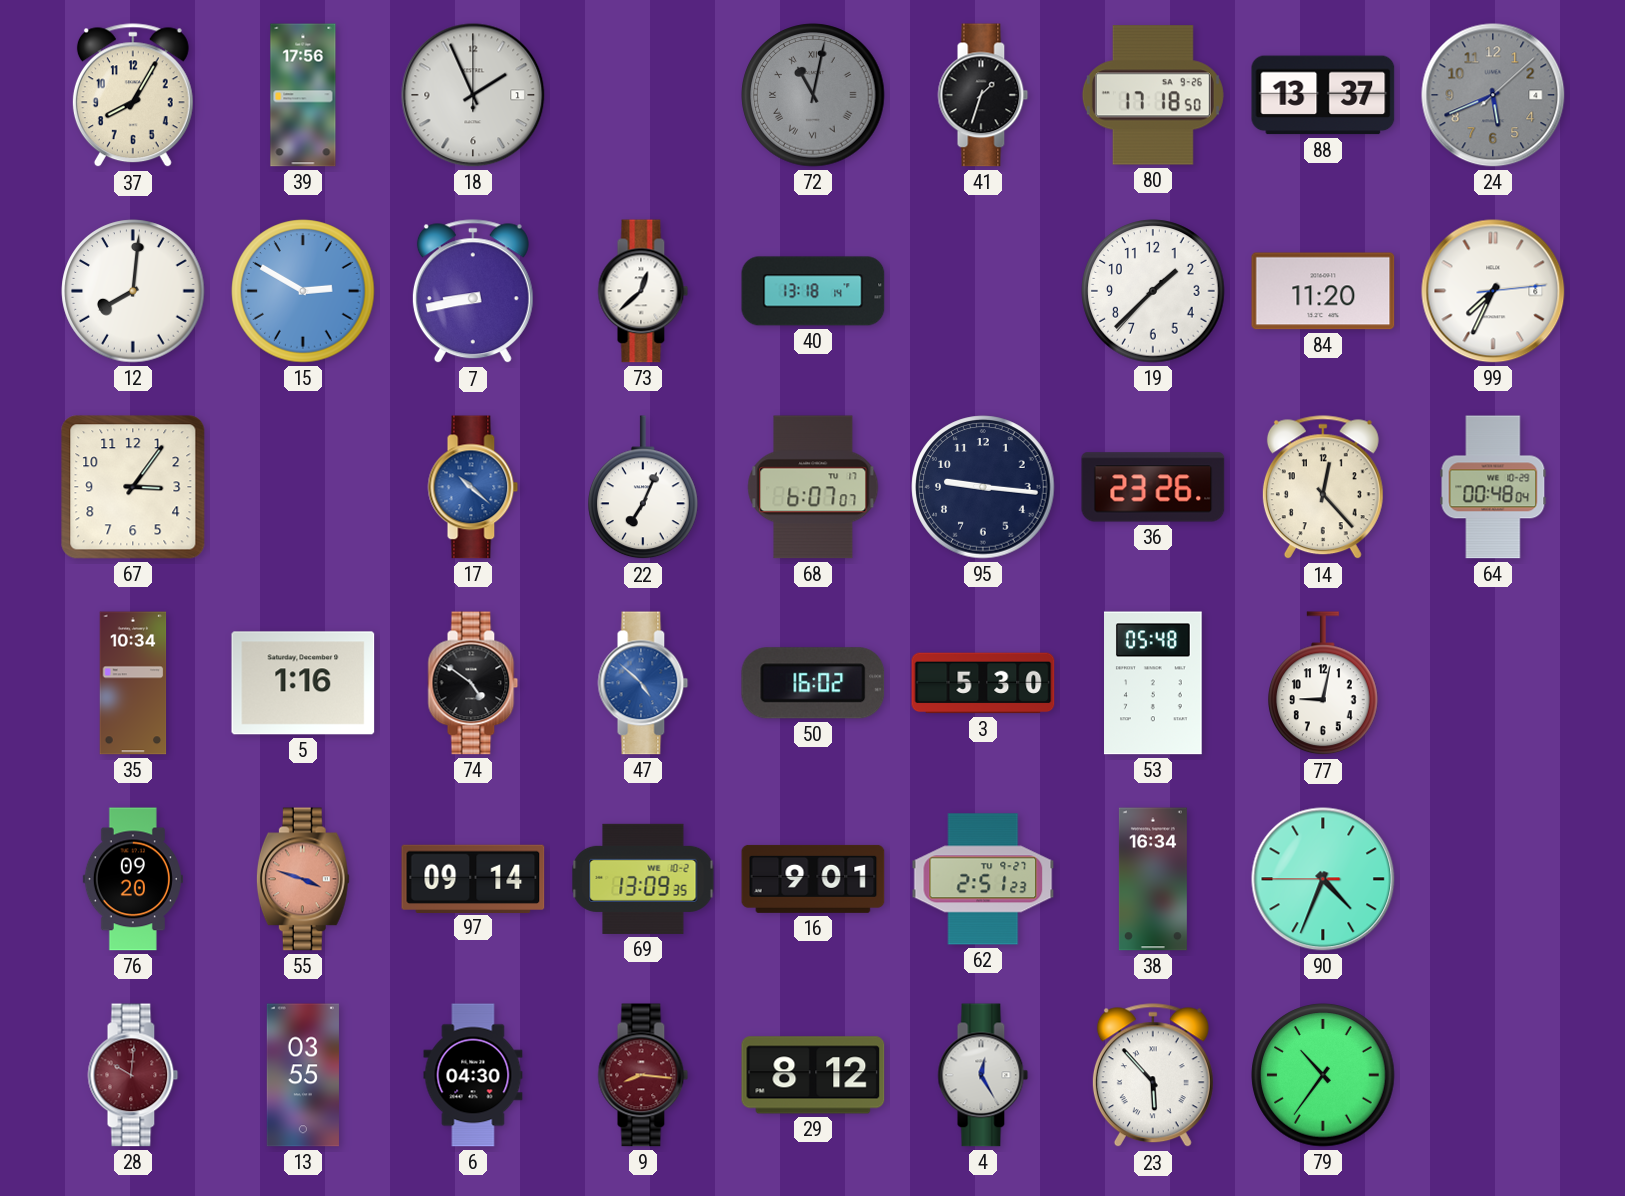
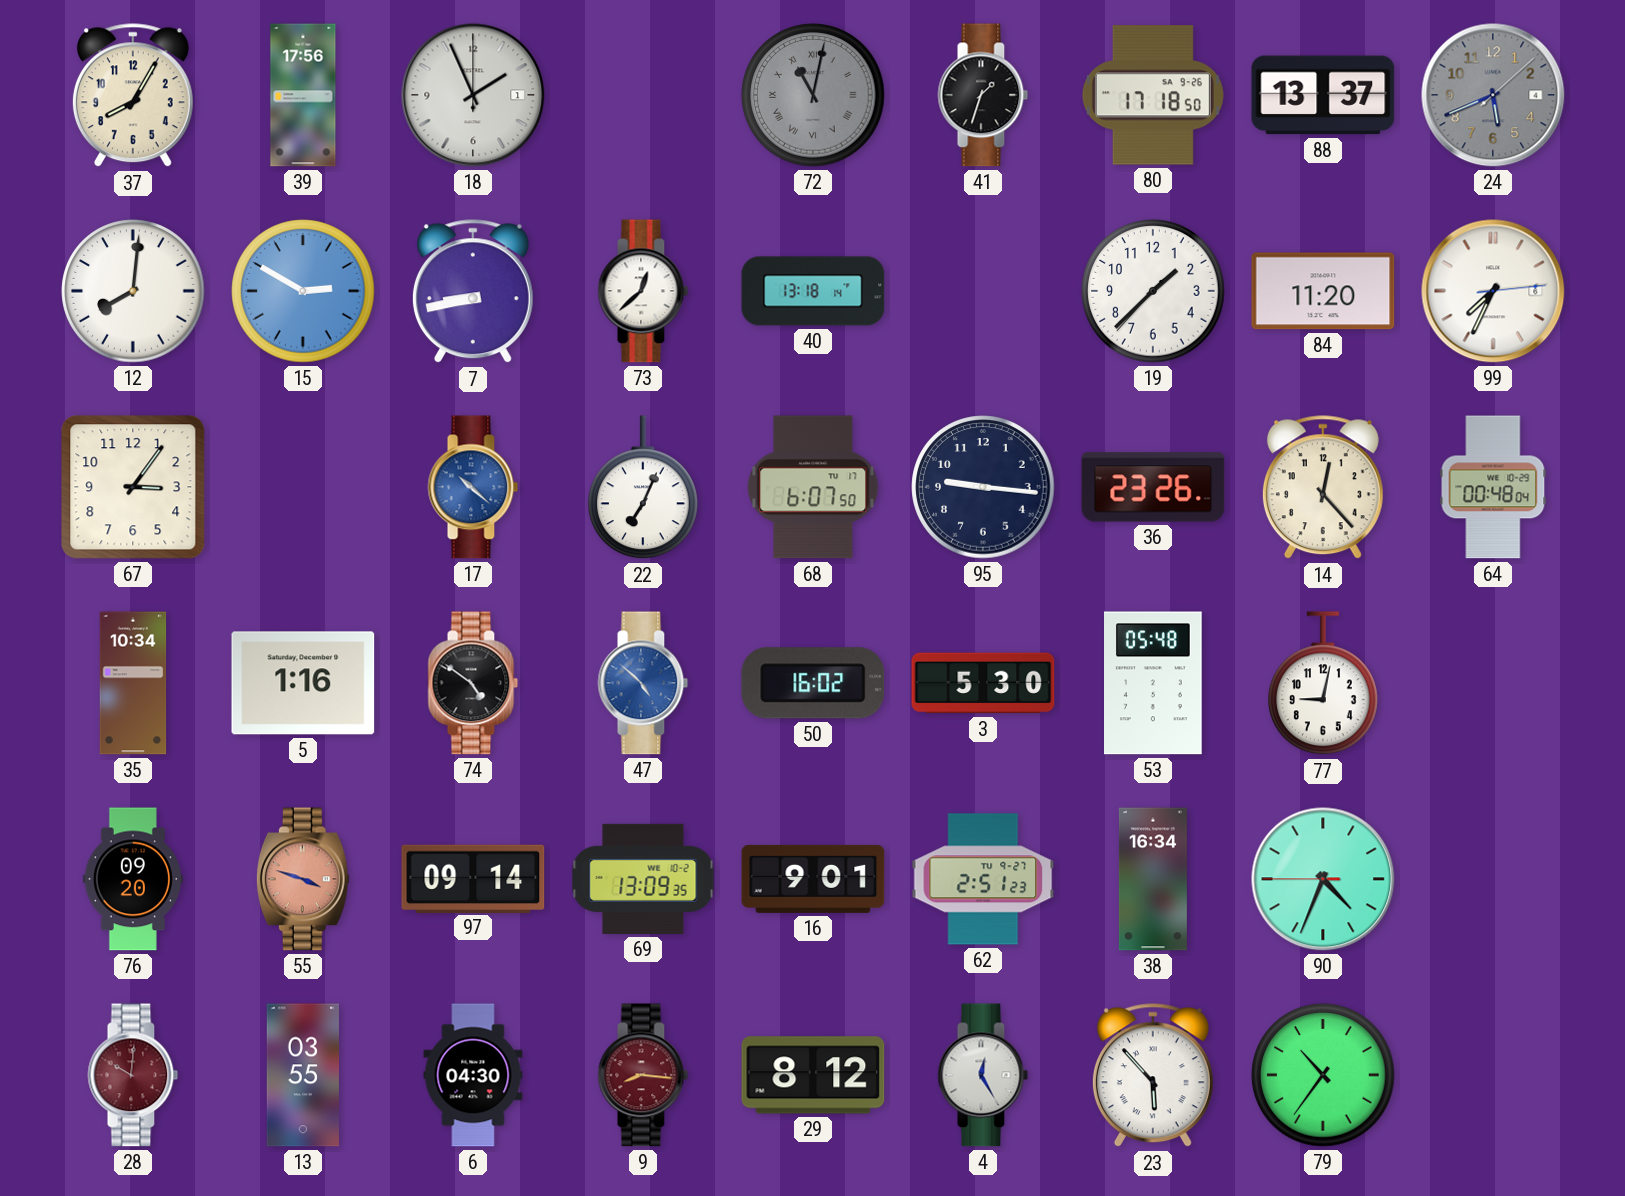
68: 6:07:07 -> 6:07:50
